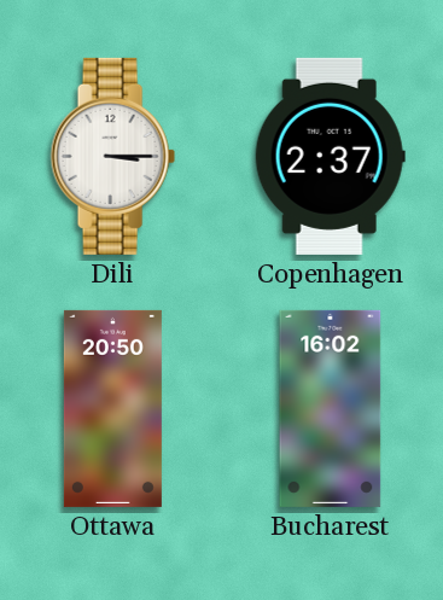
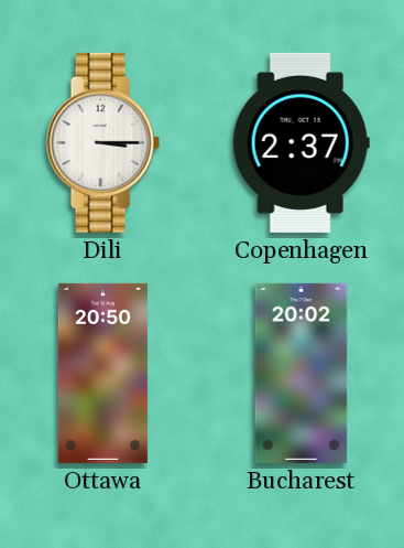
Bucharest: 16:02 -> 20:02
